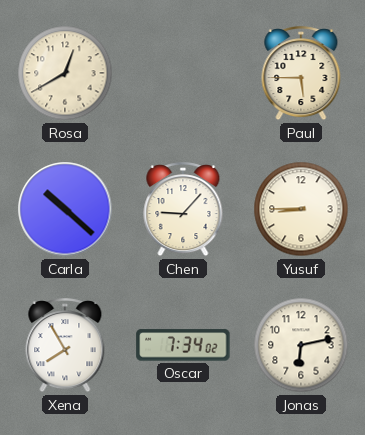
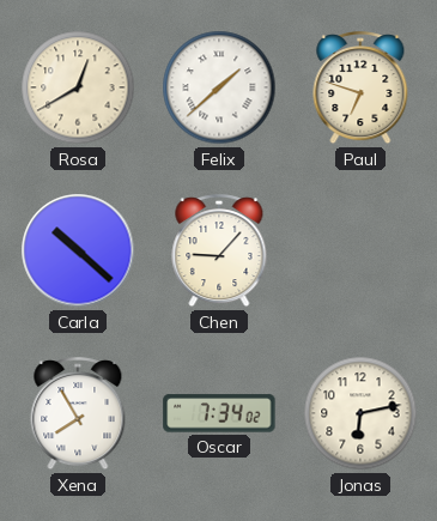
Felix: none -> 1:38
Paul: 5:45 -> 6:48
Yusuf: 8:45 -> none
